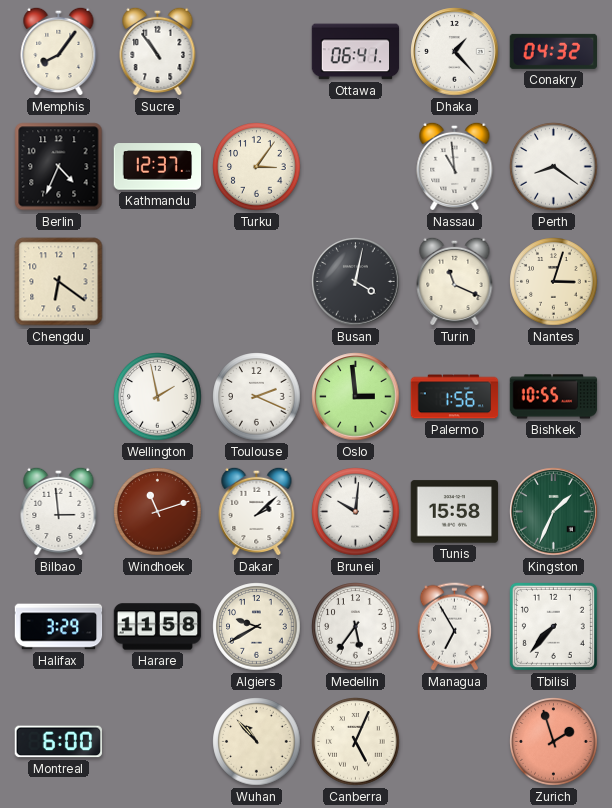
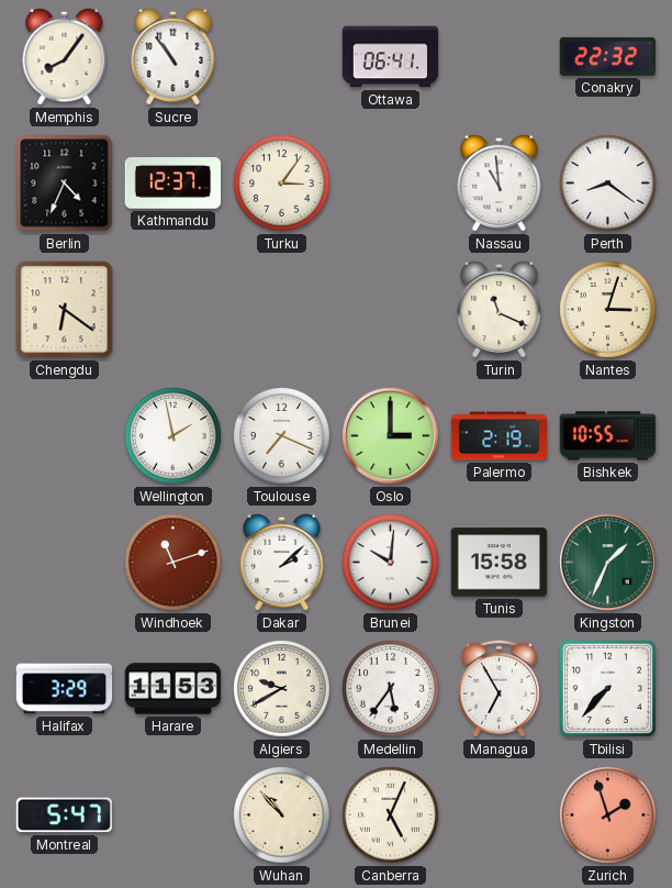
Dhaka: 1:23 -> none
Conakry: 04:32 -> 22:32
Busan: 4:02 -> none
Toulouse: 2:19 -> 7:19
Oslo: 2:59 -> 3:00
Palermo: 1:56 -> 2:19
Bilbao: 2:59 -> none
Harare: 11:58 -> 11:53
Montreal: 6:00 -> 5:47
